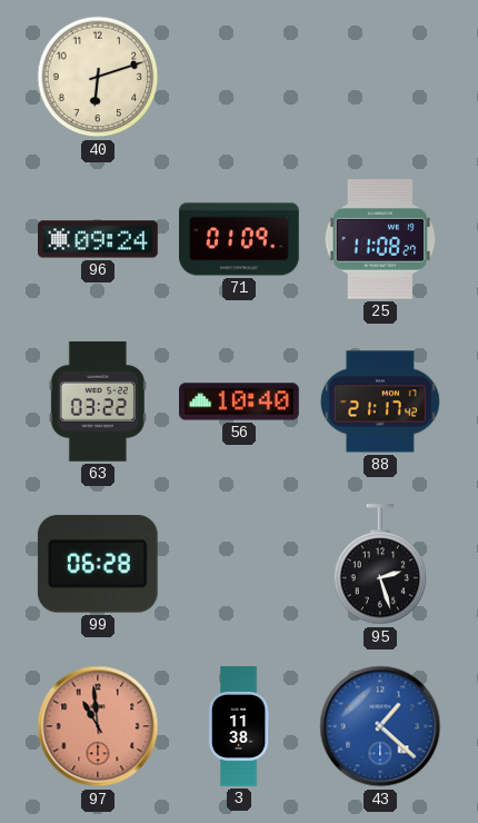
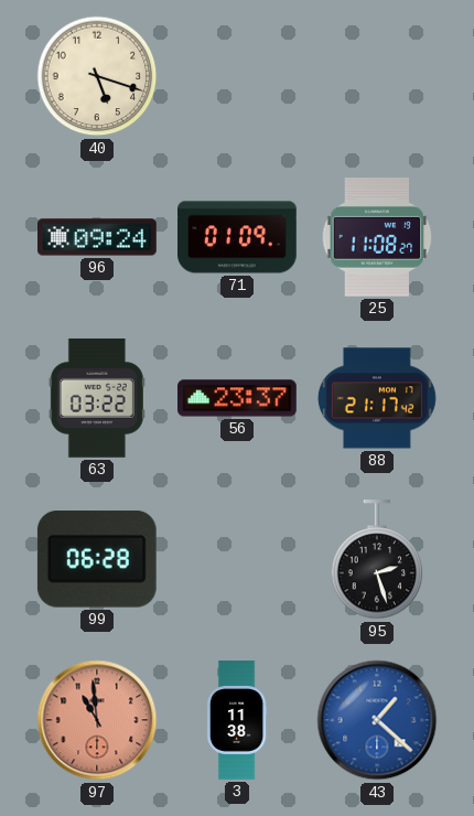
40: 6:12 -> 5:18
56: 10:40 -> 23:37
